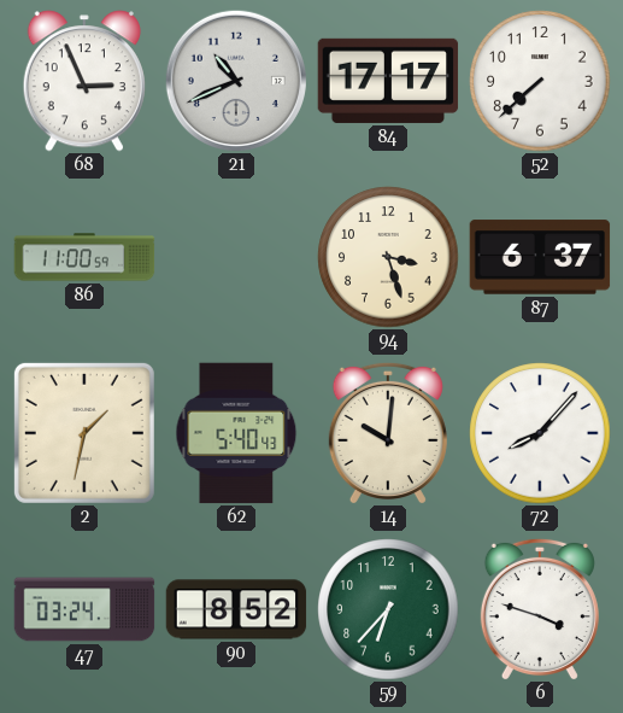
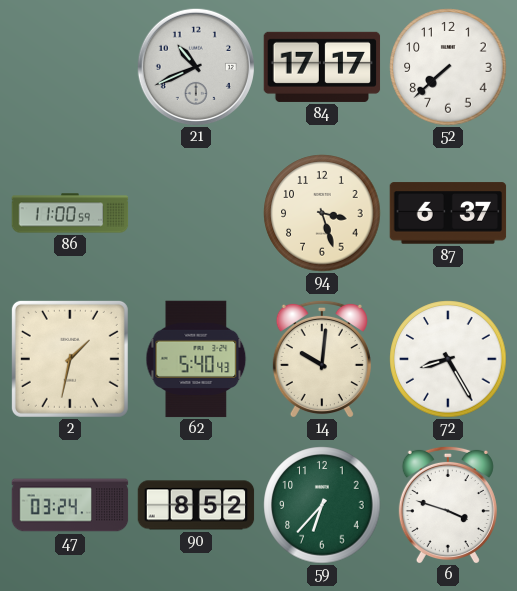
68: 2:56 -> none
72: 8:07 -> 8:25
